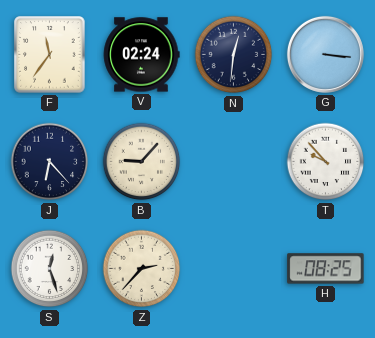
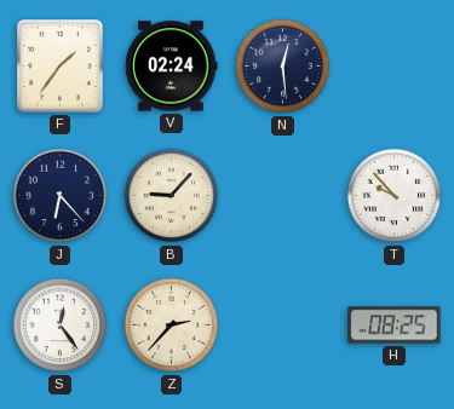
F: 11:36 -> 1:36
N: 12:31 -> 12:29
G: 3:16 -> none
S: 12:27 -> 12:24
